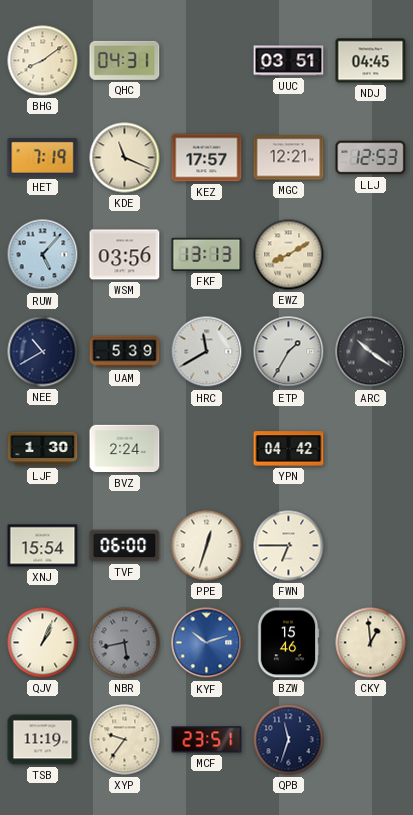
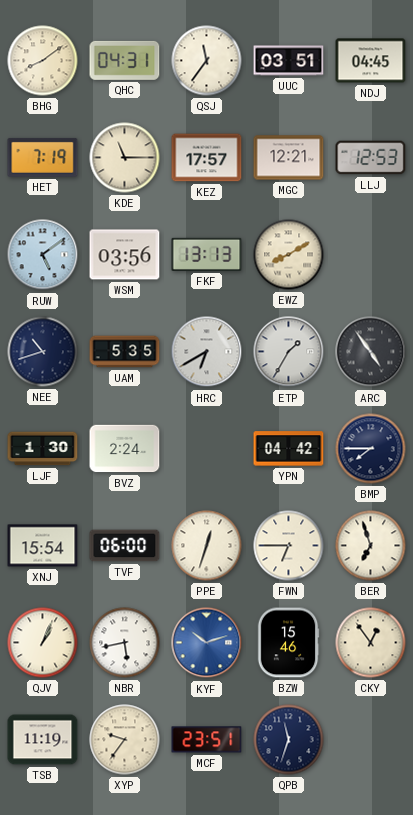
QSJ: none -> 11:36
KDE: 11:19 -> 11:15
RUW: 5:07 -> 5:09
NEE: 10:40 -> 10:42
UAM: 5:39 -> 5:35
HRC: 11:40 -> 6:40
ARC: 10:21 -> 4:54
BMP: none -> 7:45
BER: none -> 6:57
NBR dial: grey -> white
CKY: 12:59 -> 12:54
